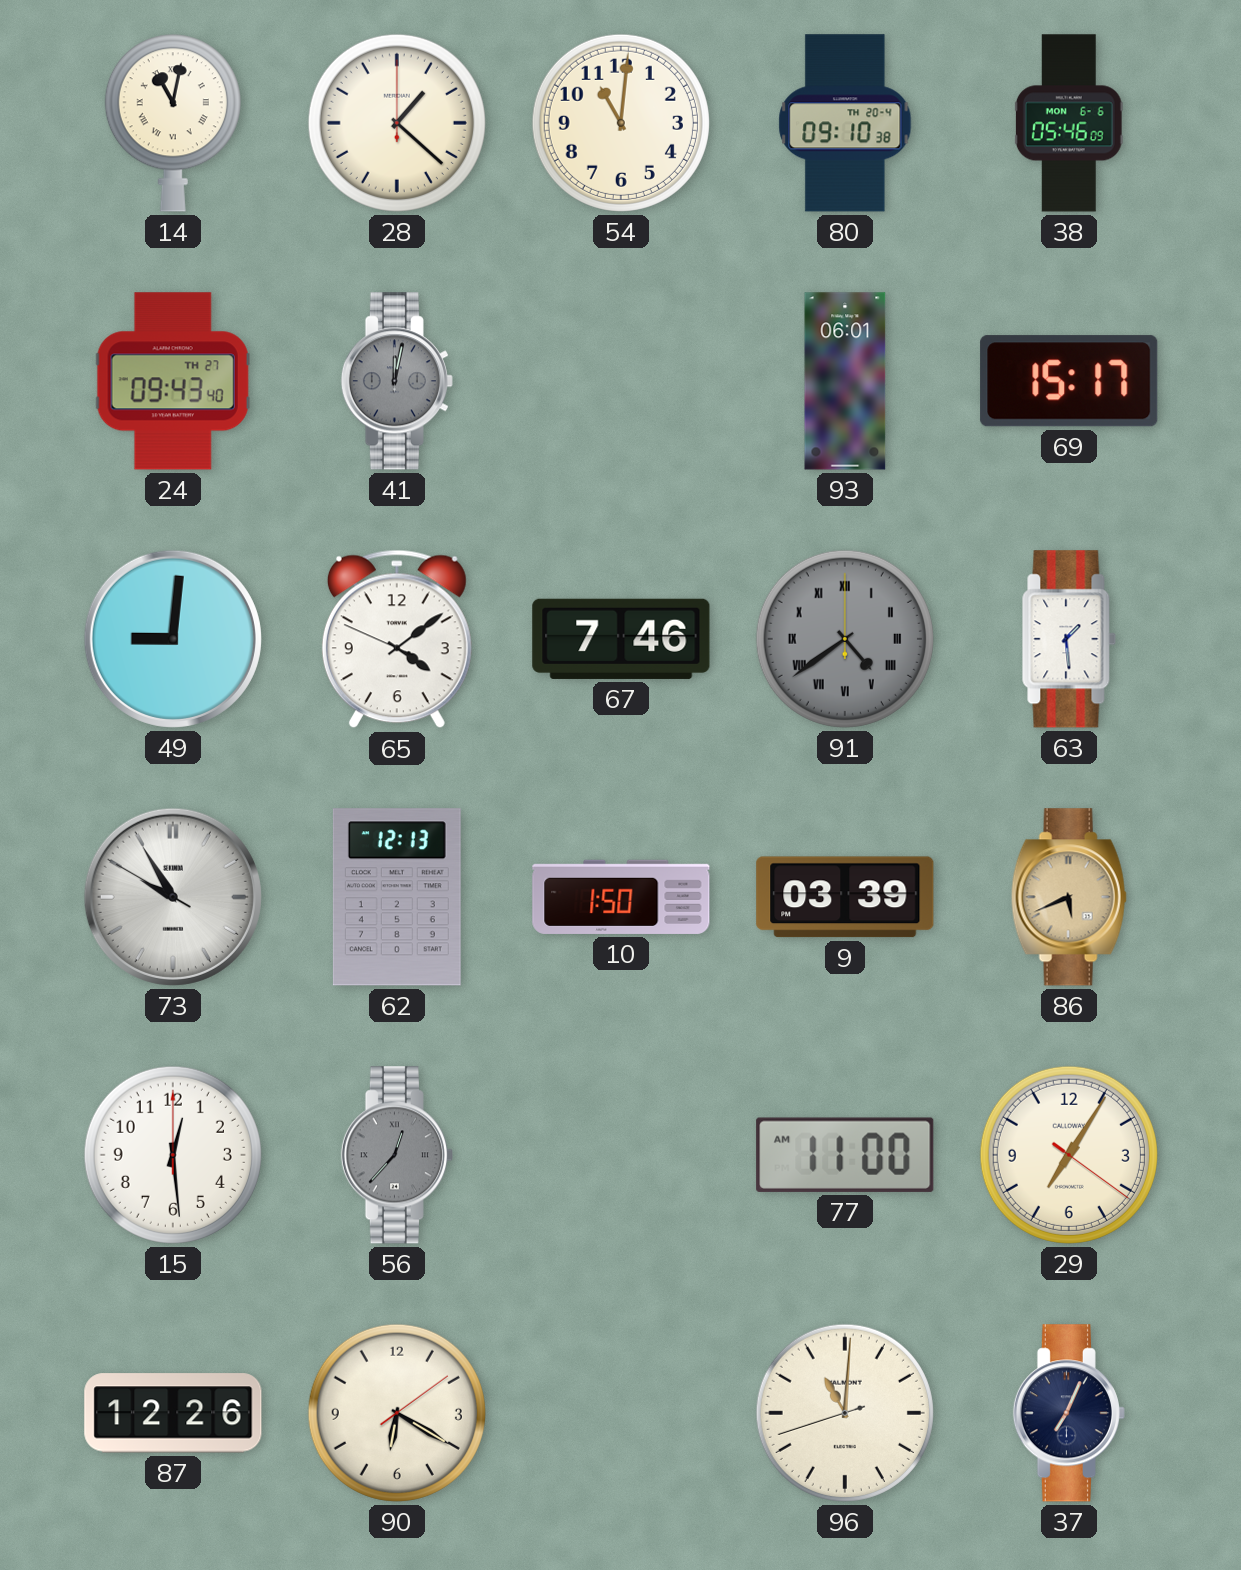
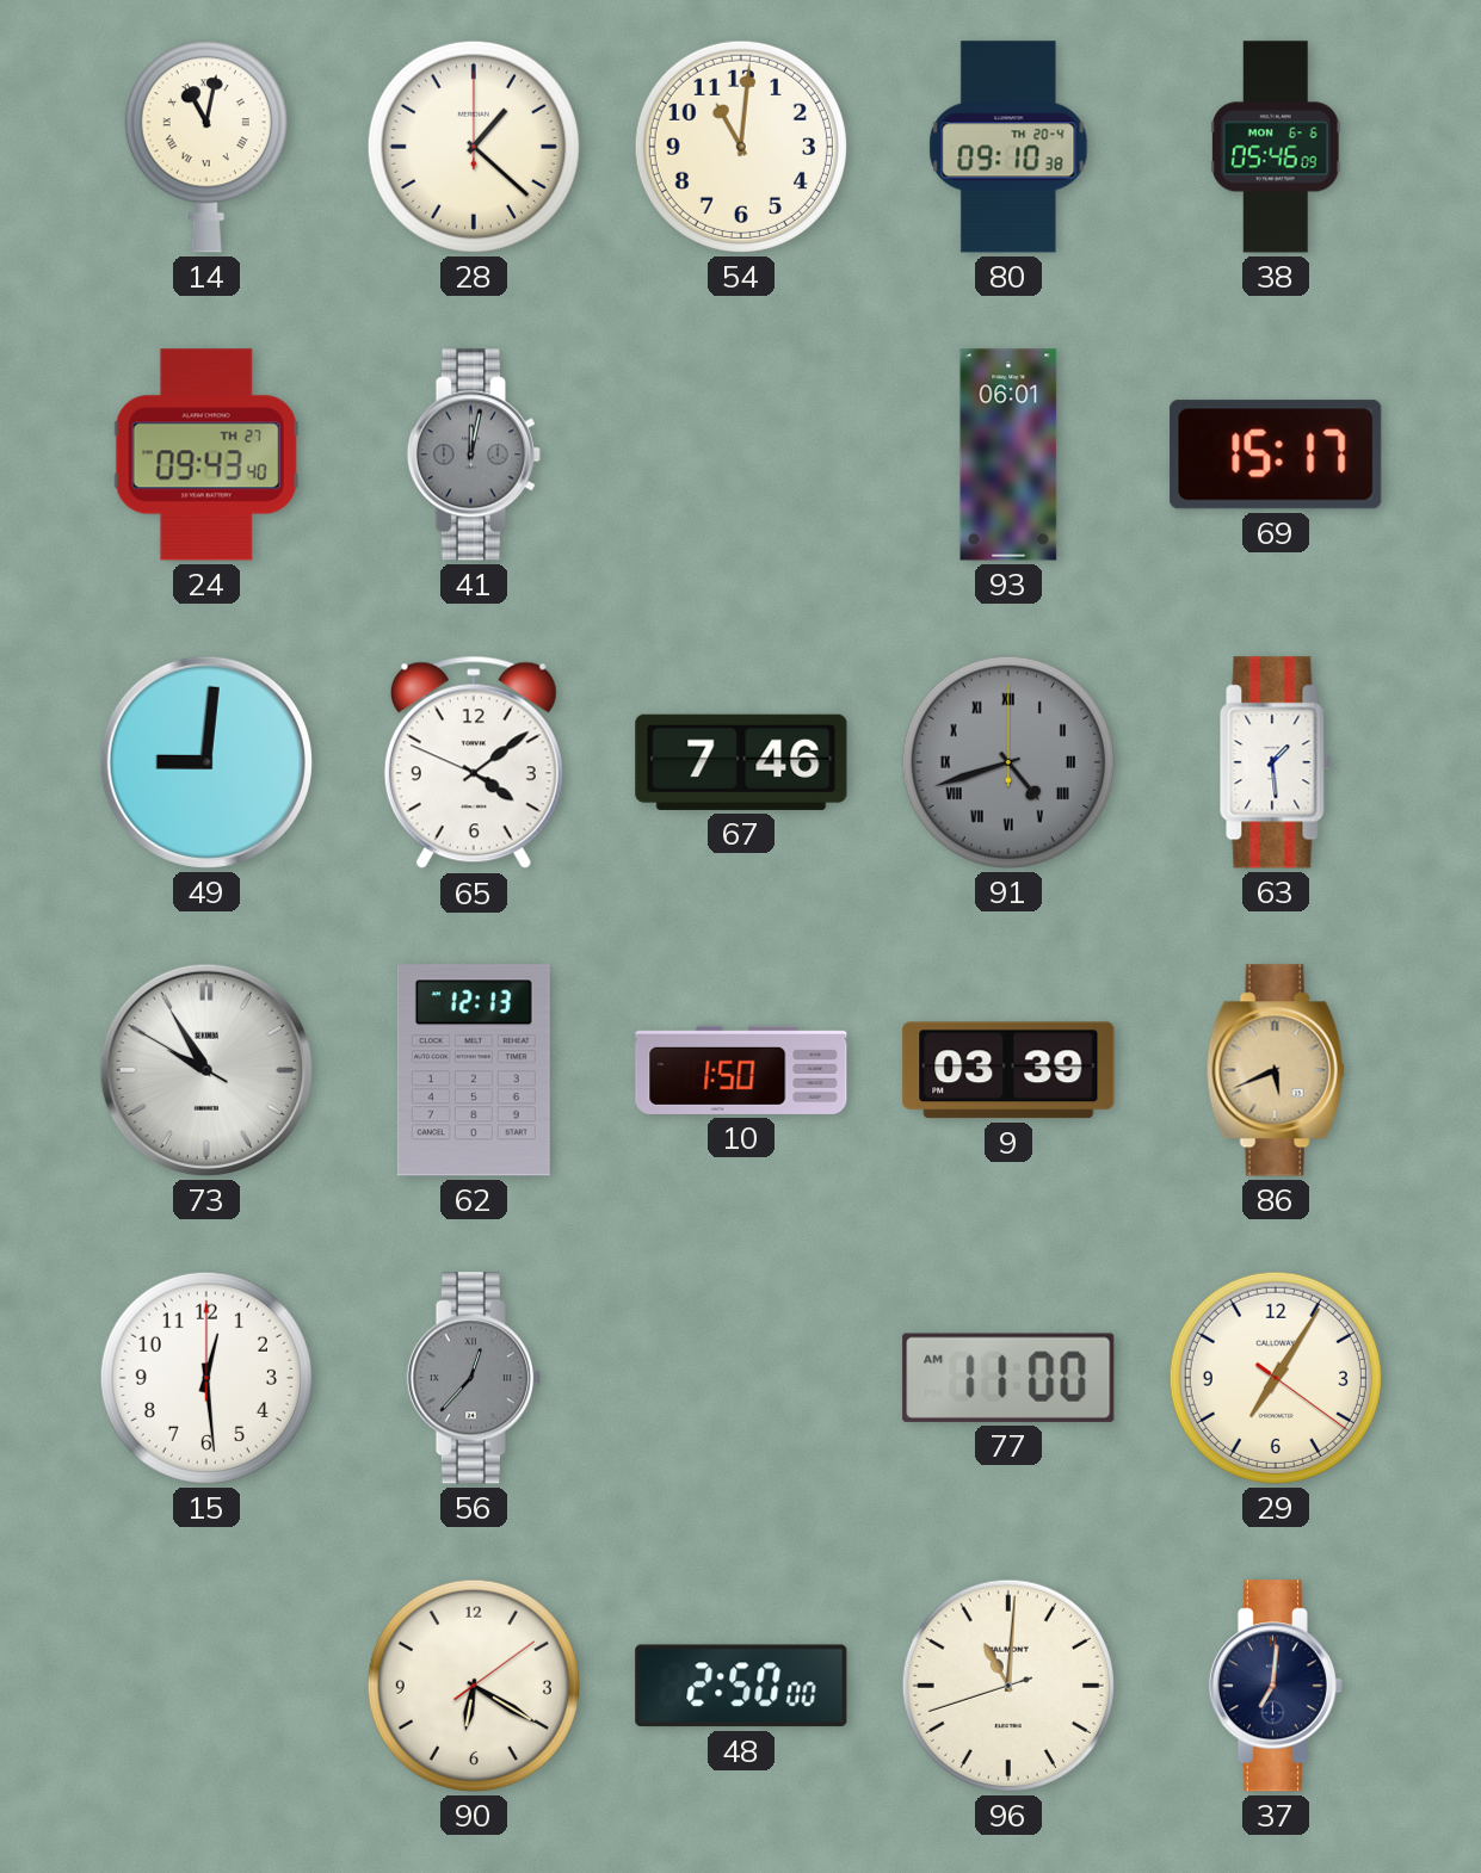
91: 4:39 -> 4:42
87: 12:26 -> none
48: none -> 2:50
37: 7:04 -> 7:01
